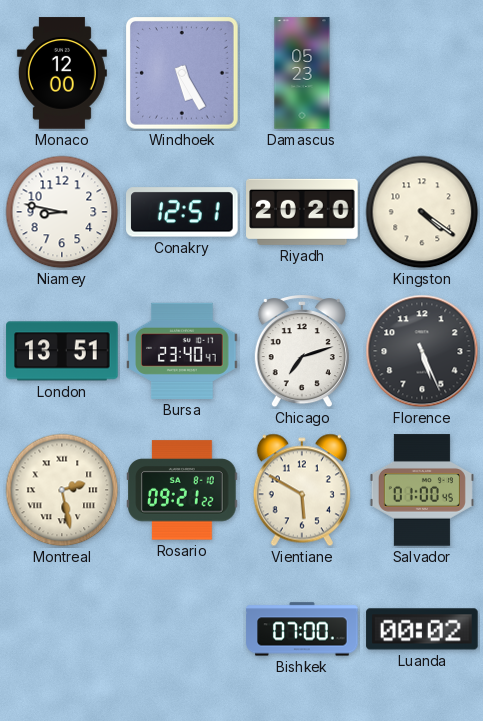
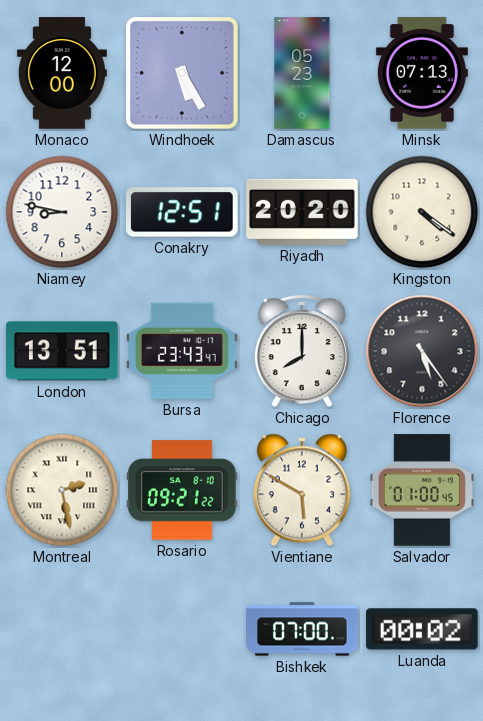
Minsk: none -> 07:13
Bursa: 23:40 -> 23:43
Chicago: 7:12 -> 8:00
Florence: 5:26 -> 5:24
